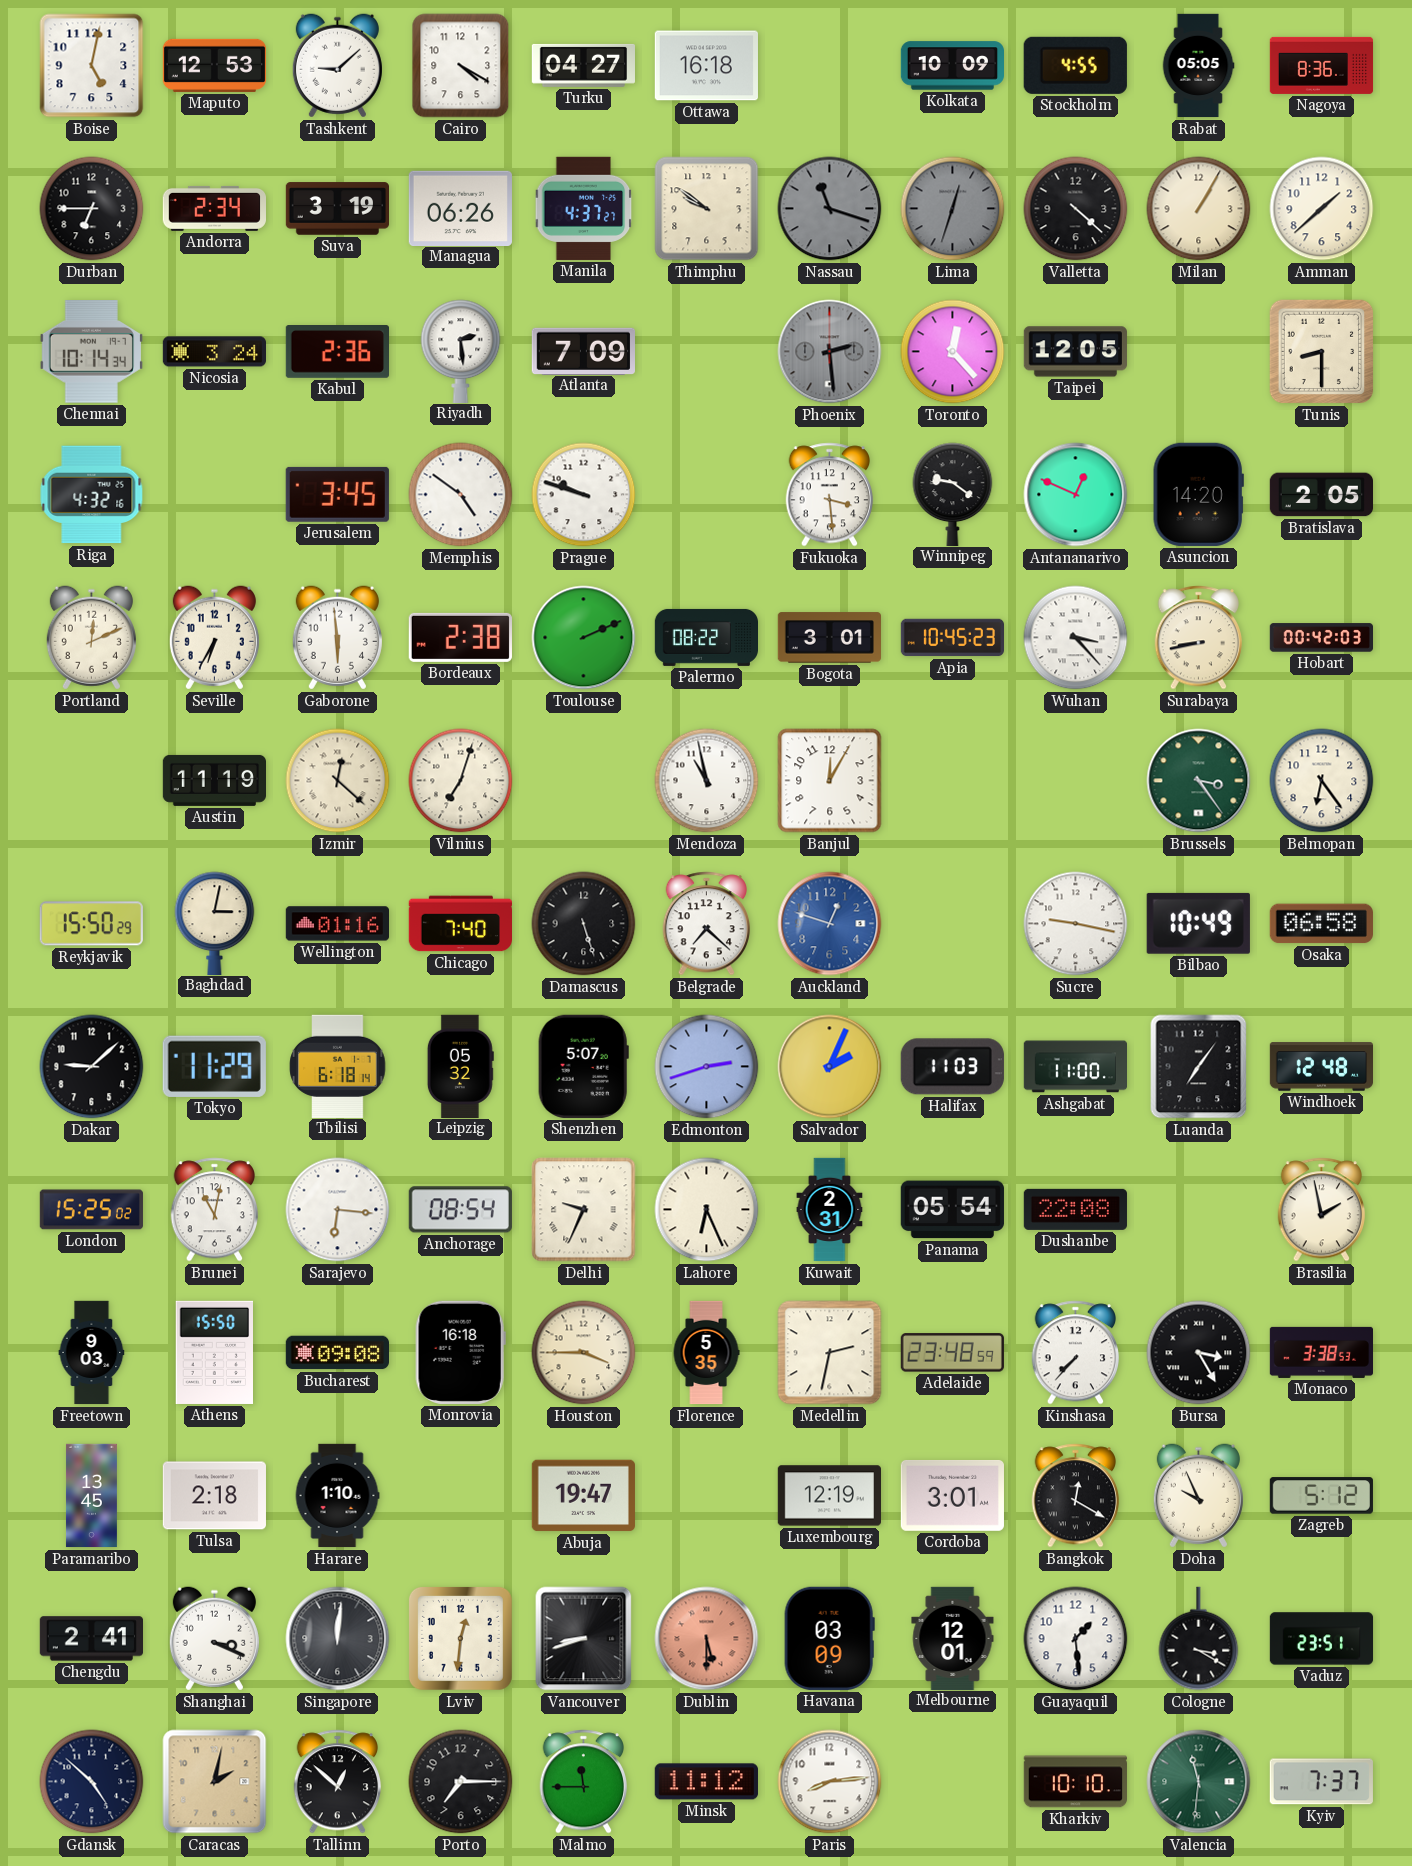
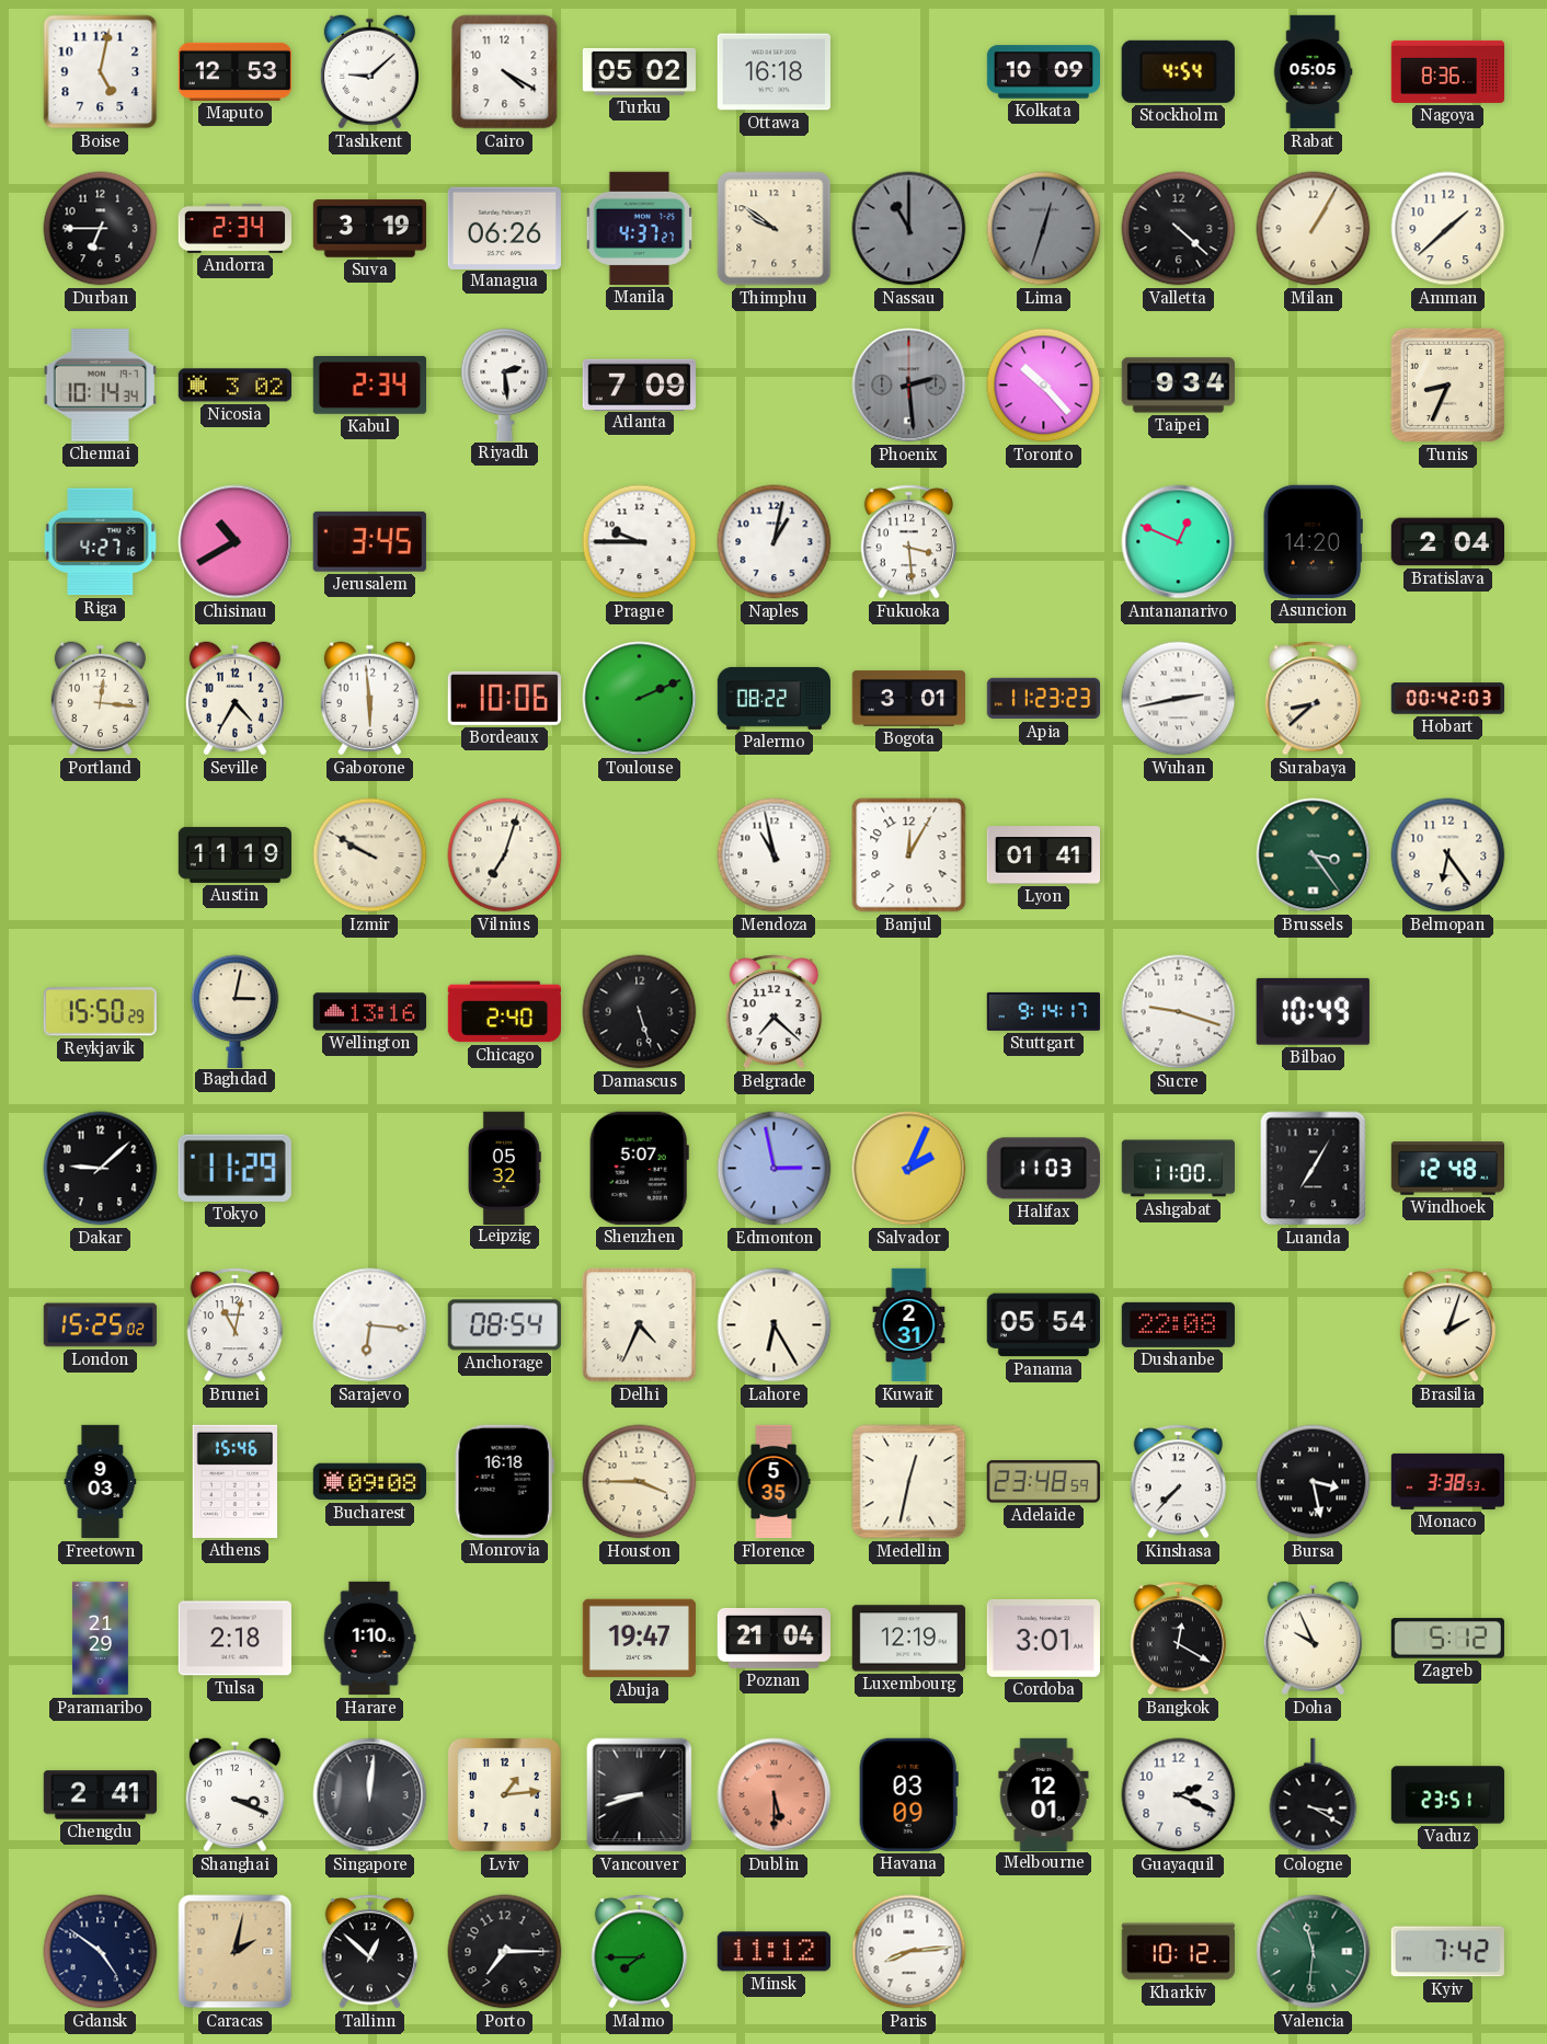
Turku: 04:27 -> 05:02
Stockholm: 4:55 -> 4:54
Nassau: 11:18 -> 11:00
Nicosia: 3:24 -> 3:02
Kabul: 2:36 -> 2:34
Toronto: 12:23 -> 10:23
Taipei: 12:05 -> 9:34
Tunis: 8:30 -> 8:34
Riga: 4:32 -> 4:27
Chisinau: none -> 10:40
Memphis: 4:51 -> none
Prague: 9:48 -> 9:45
Naples: none -> 1:02
Winnipeg: 9:21 -> none
Bratislava: 2:05 -> 2:04
Portland: 12:11 -> 12:16
Seville: 6:35 -> 4:35
Bordeaux: 2:38 -> 10:06
Apia: 10:45 -> 11:23
Wuhan: 3:23 -> 2:43
Surabaya: 8:43 -> 8:38
Izmir: 12:22 -> 9:50
Lyon: none -> 01:41
Wellington: 01:16 -> 13:16
Chicago: 7:40 -> 2:40
Auckland: 12:48 -> none
Stuttgart: none -> 9:14
Sucre: 9:17 -> 9:18
Osaka: 06:58 -> none
Tbilisi: 6:18 -> none
Edmonton: 2:42 -> 2:58
Luanda: 7:06 -> 7:05
Delhi: 9:34 -> 4:34
Lahore: 6:26 -> 6:25
Brasilia: 1:58 -> 2:03
Athens: 15:50 -> 15:46
Medellin: 2:32 -> 12:32
Bursa: 3:25 -> 3:28
Paramaribo: 13:45 -> 21:29
Poznan: none -> 21:04
Lviv: 12:31 -> 1:14
Guayaquil: 1:29 -> 2:19
Gdansk: 4:52 -> 4:51
Malmo: 11:45 -> 7:45
Kharkiv: 10:10 -> 10:12
Kyiv: 7:37 -> 7:42
